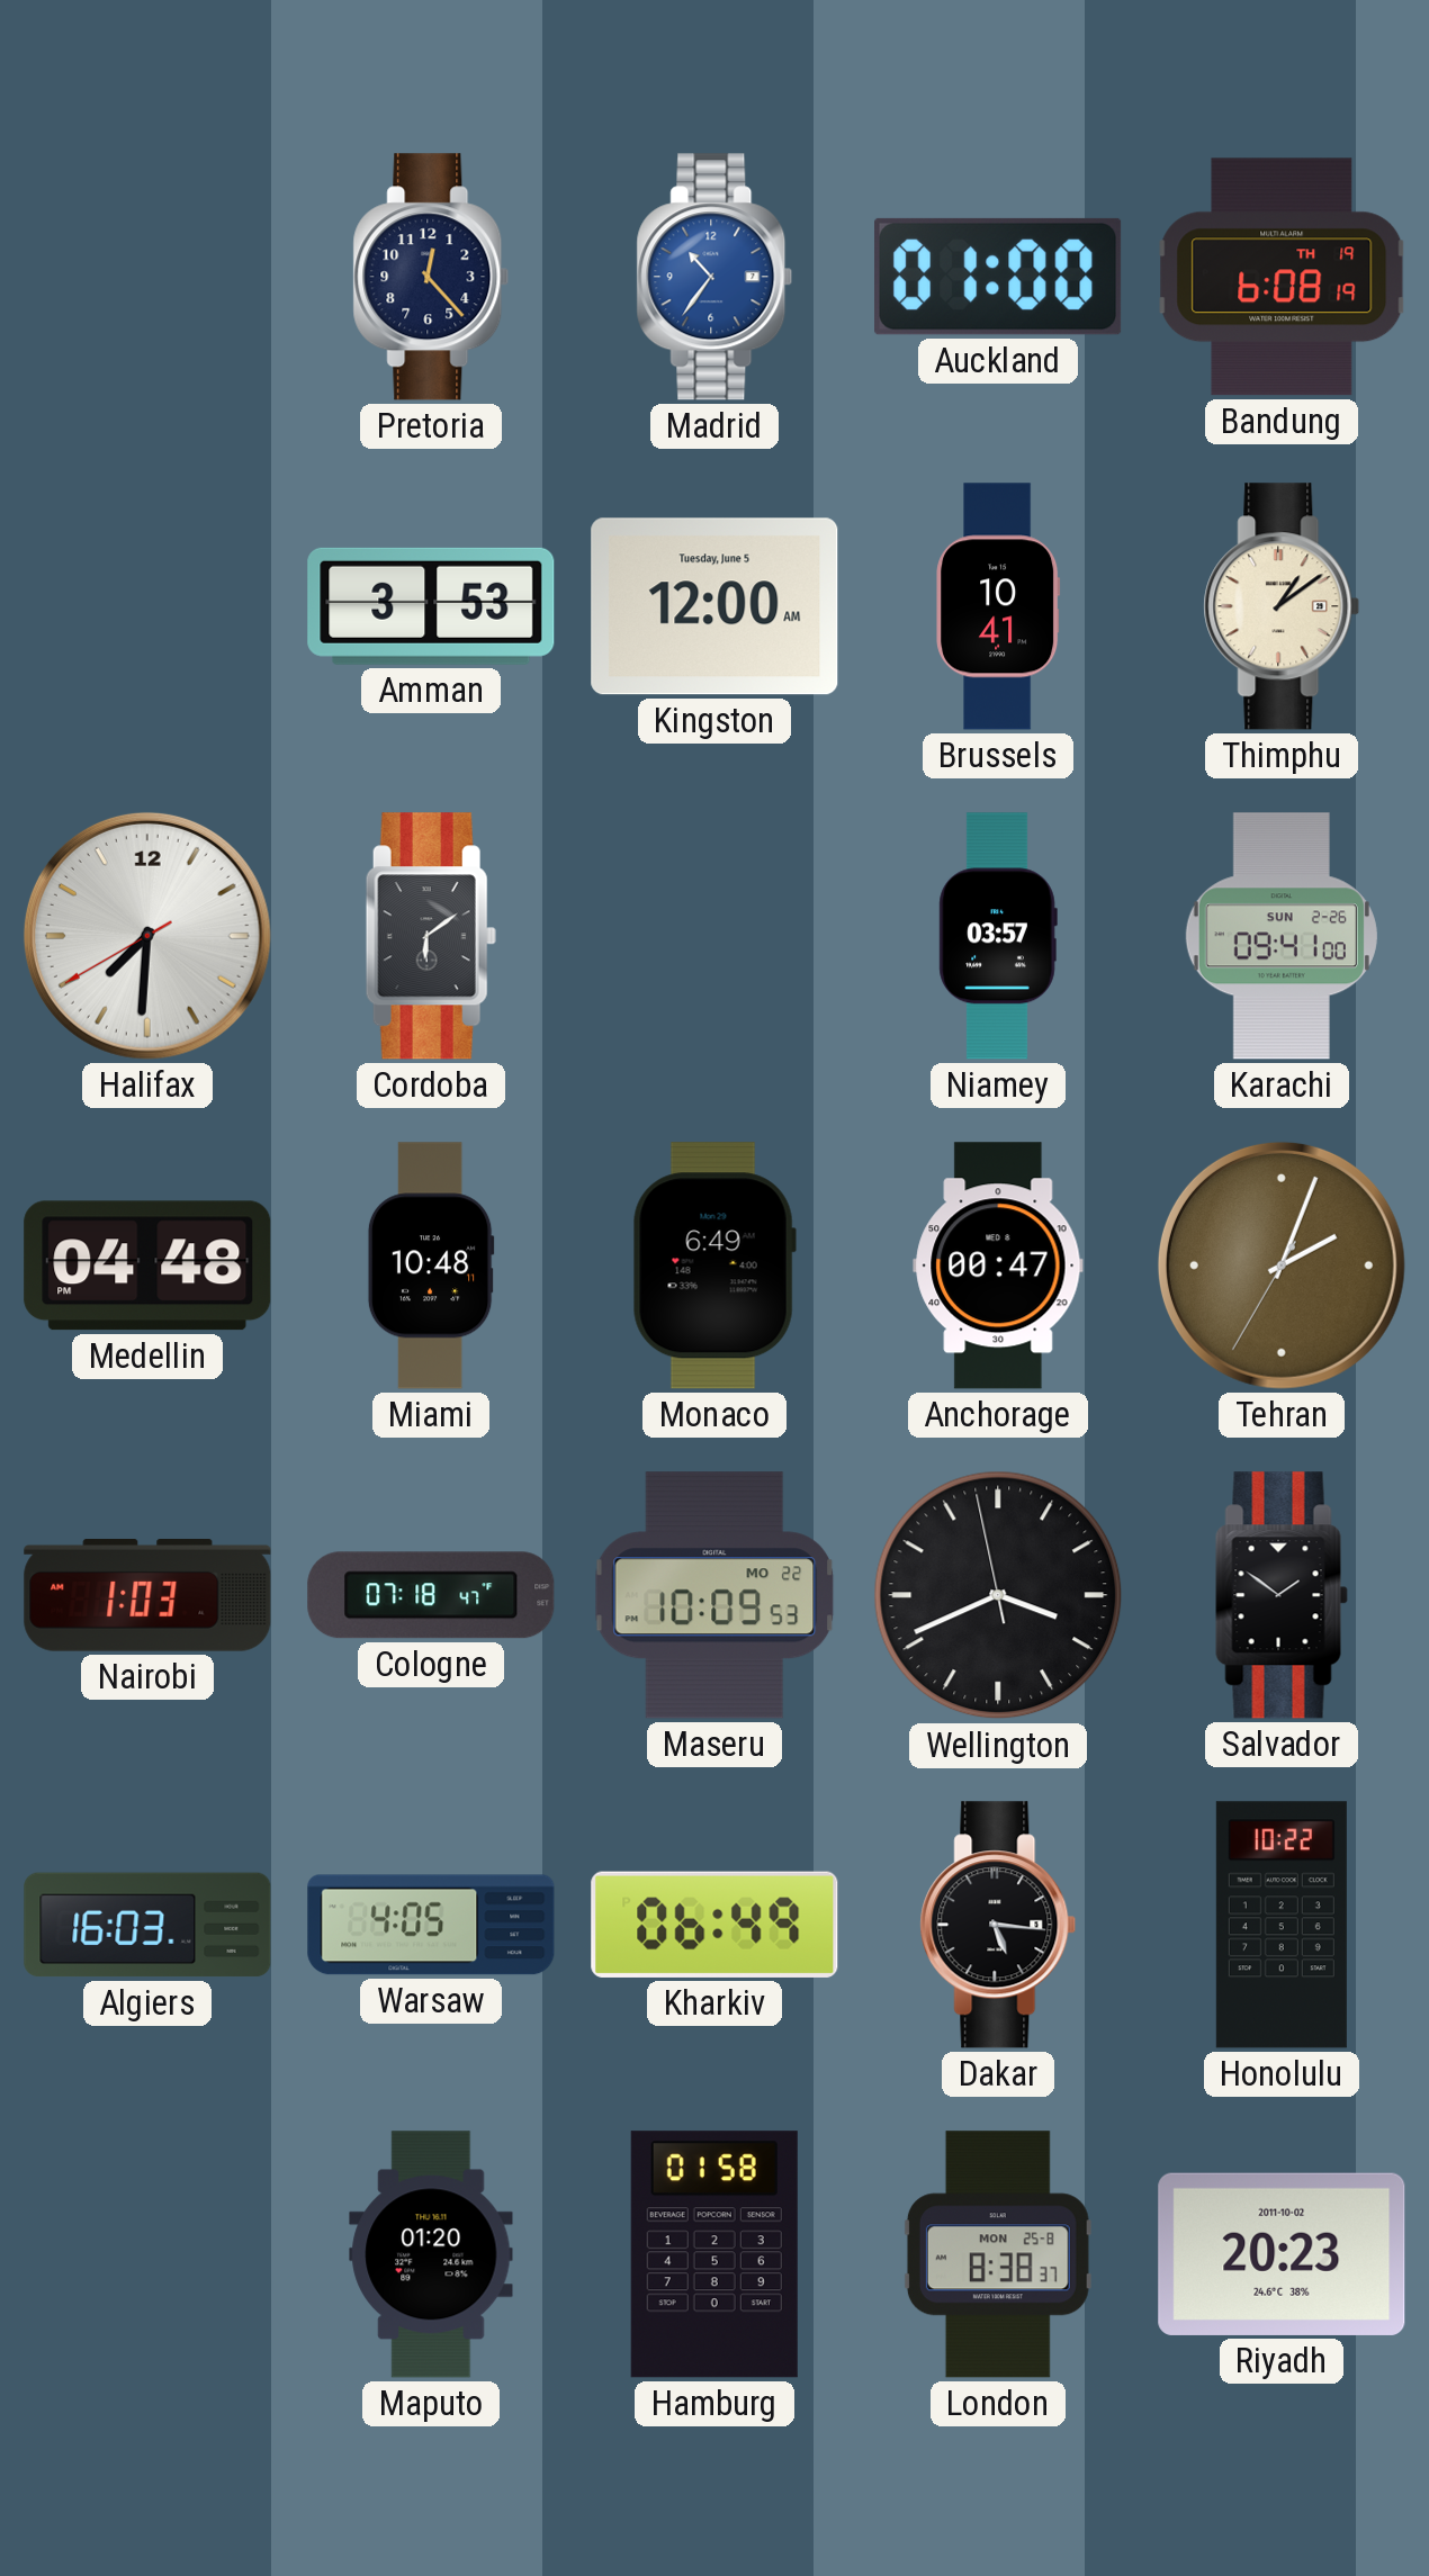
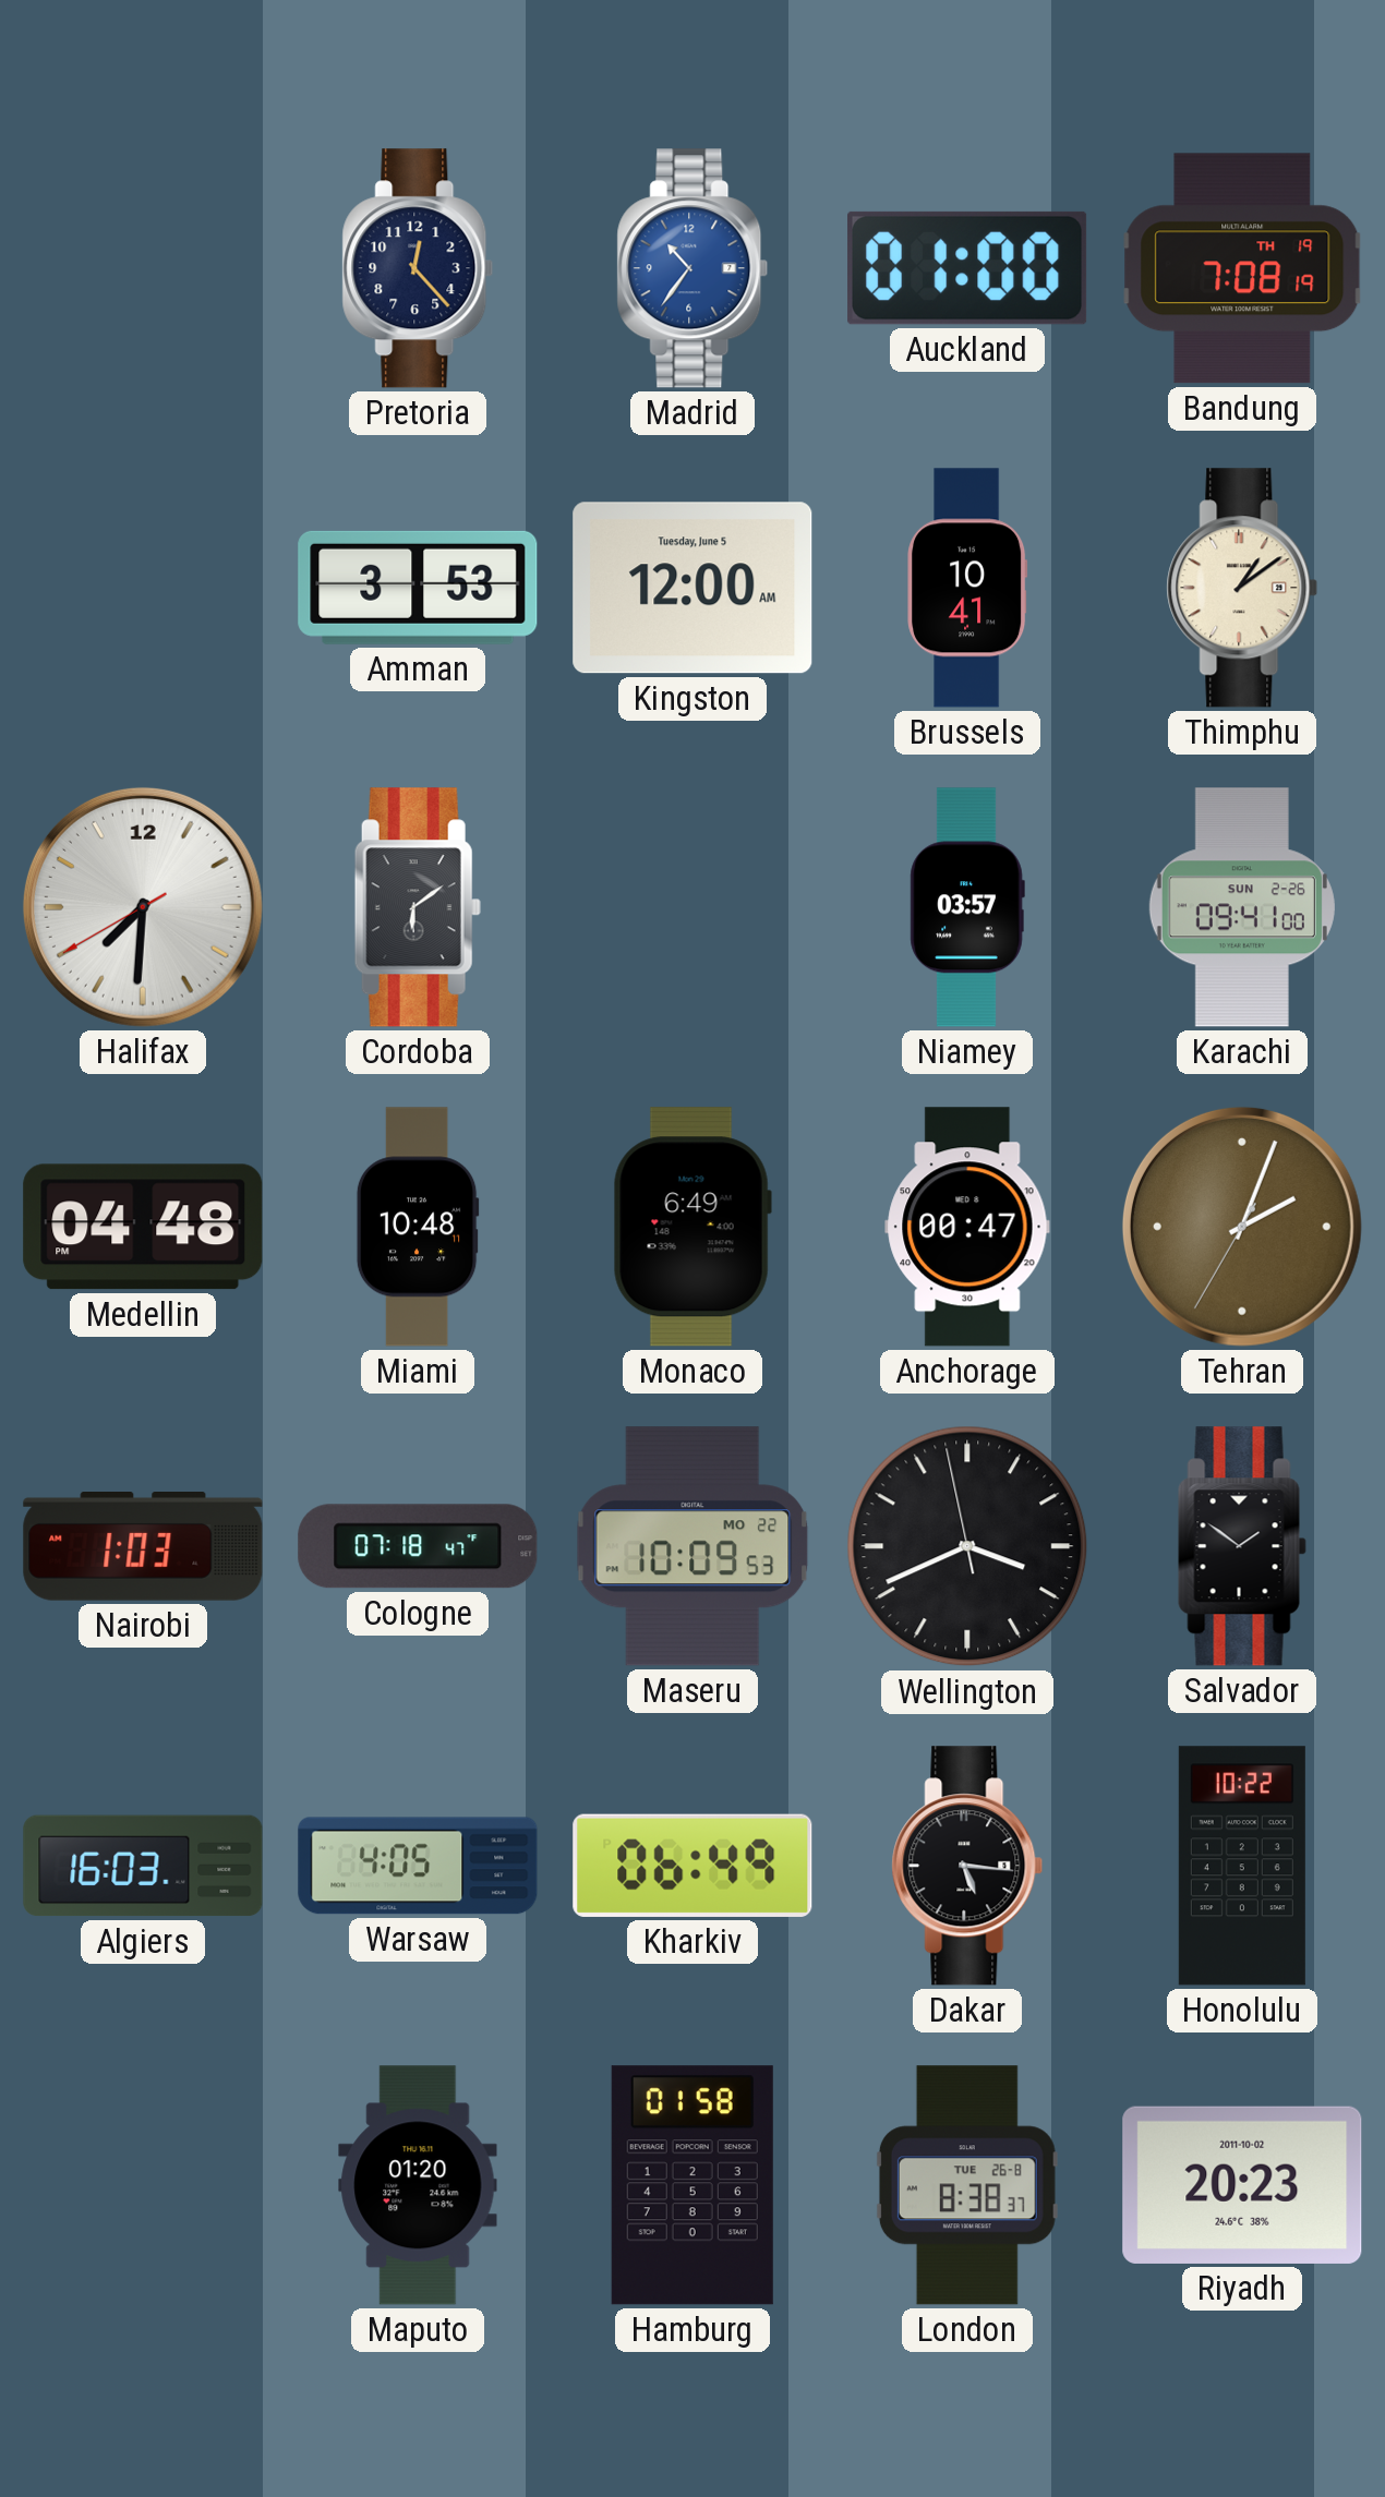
Bandung: 6:08 -> 7:08
London date: MON 25-8 -> TUE 26-8
